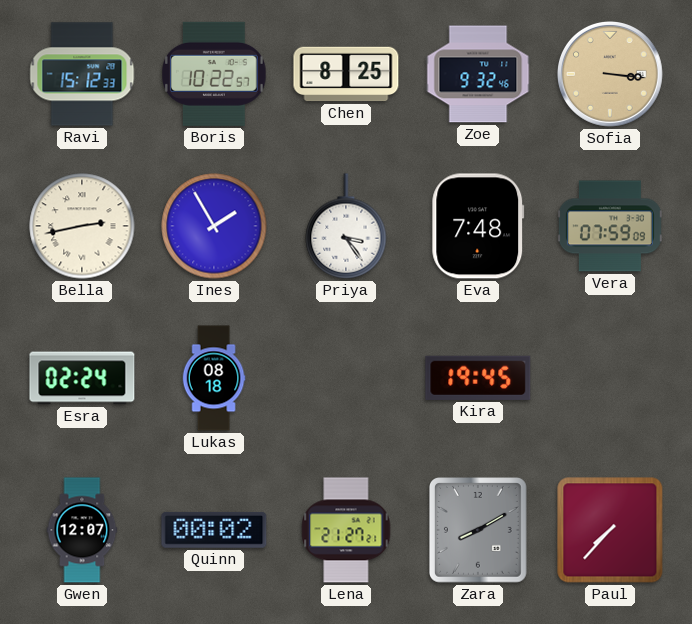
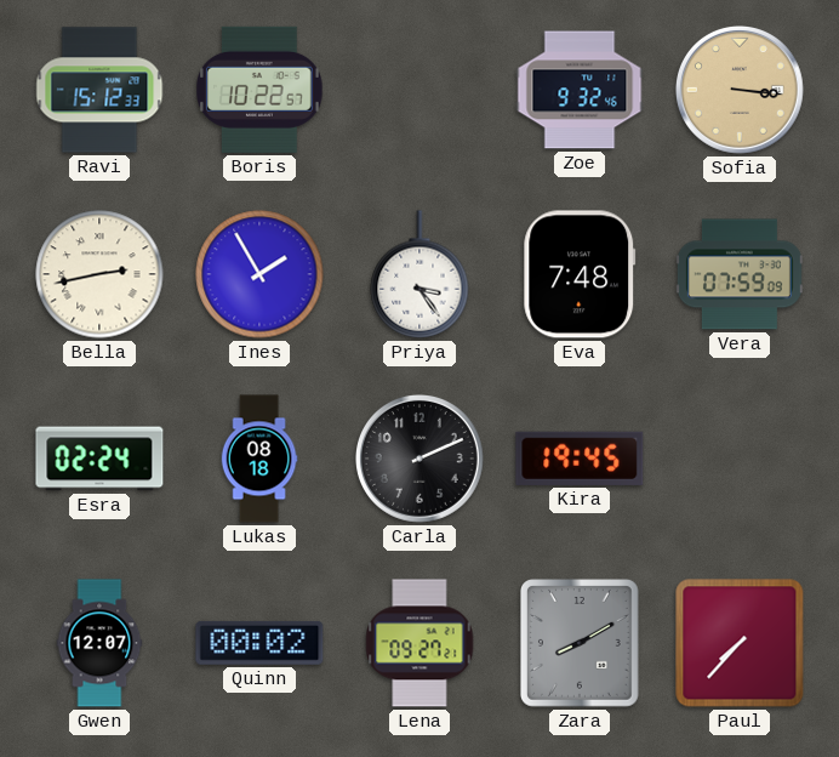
Chen: 8:25 -> none
Carla: none -> 2:11
Lena: 21:27 -> 09:27
